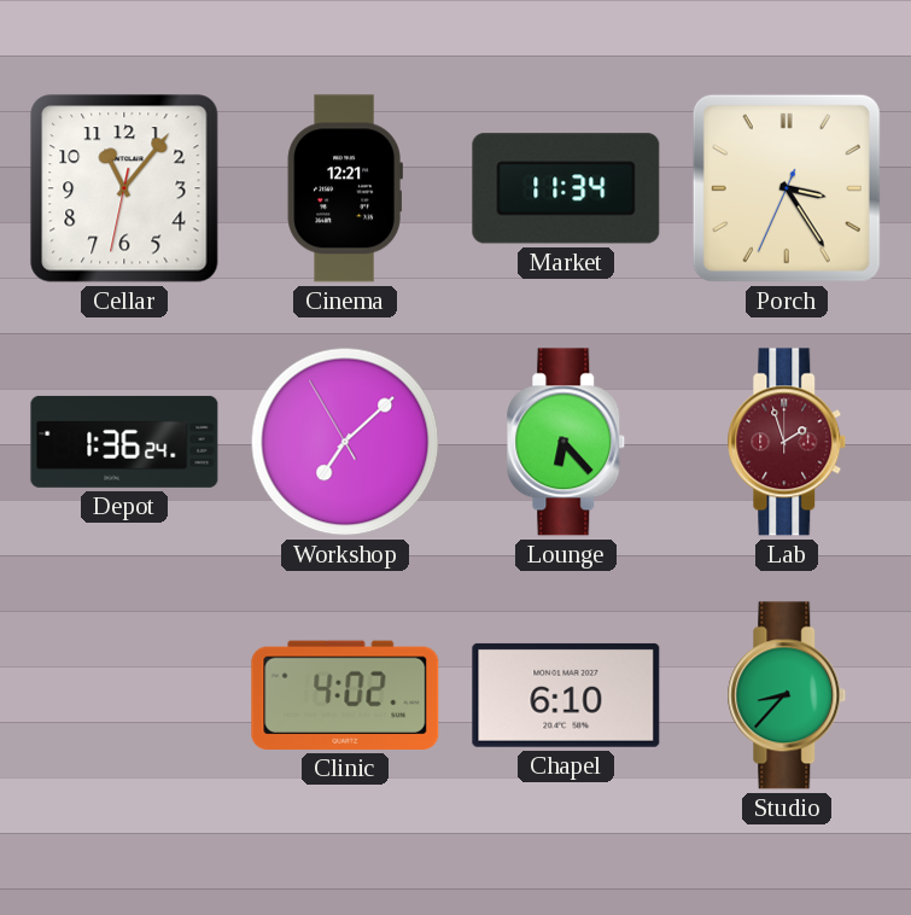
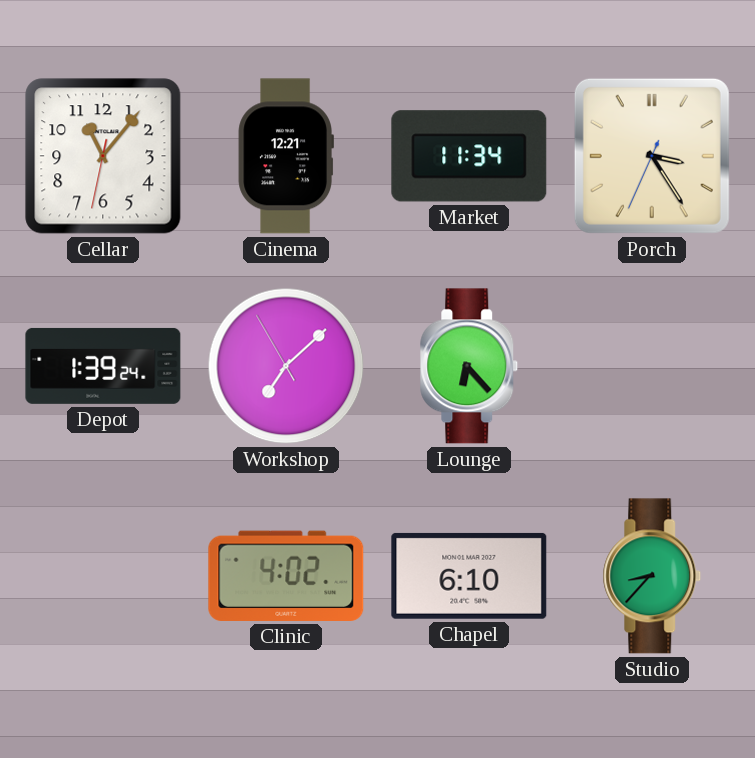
Depot: 1:36 -> 1:39
Lab: 1:57 -> none
